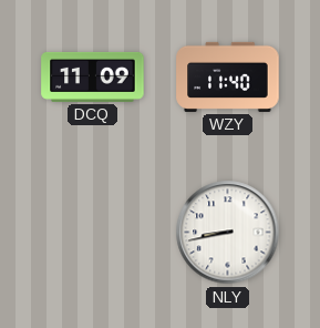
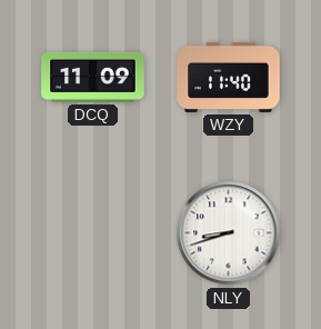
NLY: 8:43 -> 8:42
